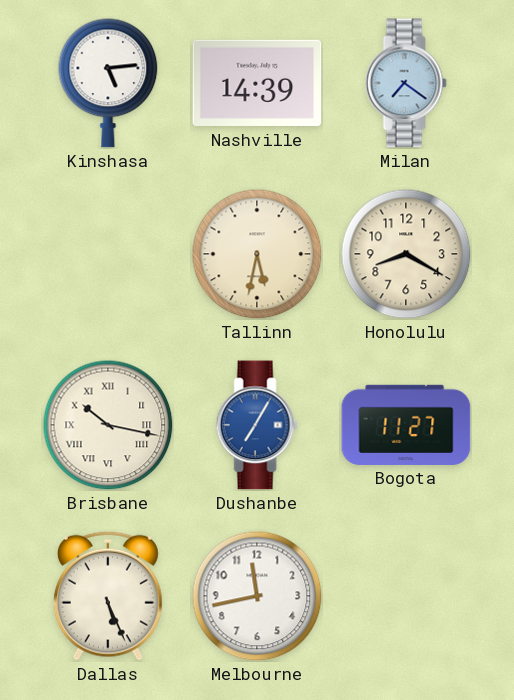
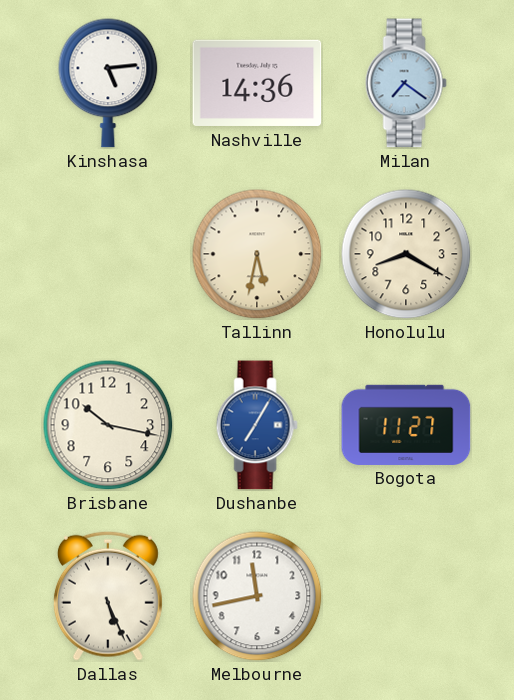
Nashville: 14:39 -> 14:36
Brisbane numerals: Roman -> Arabic
